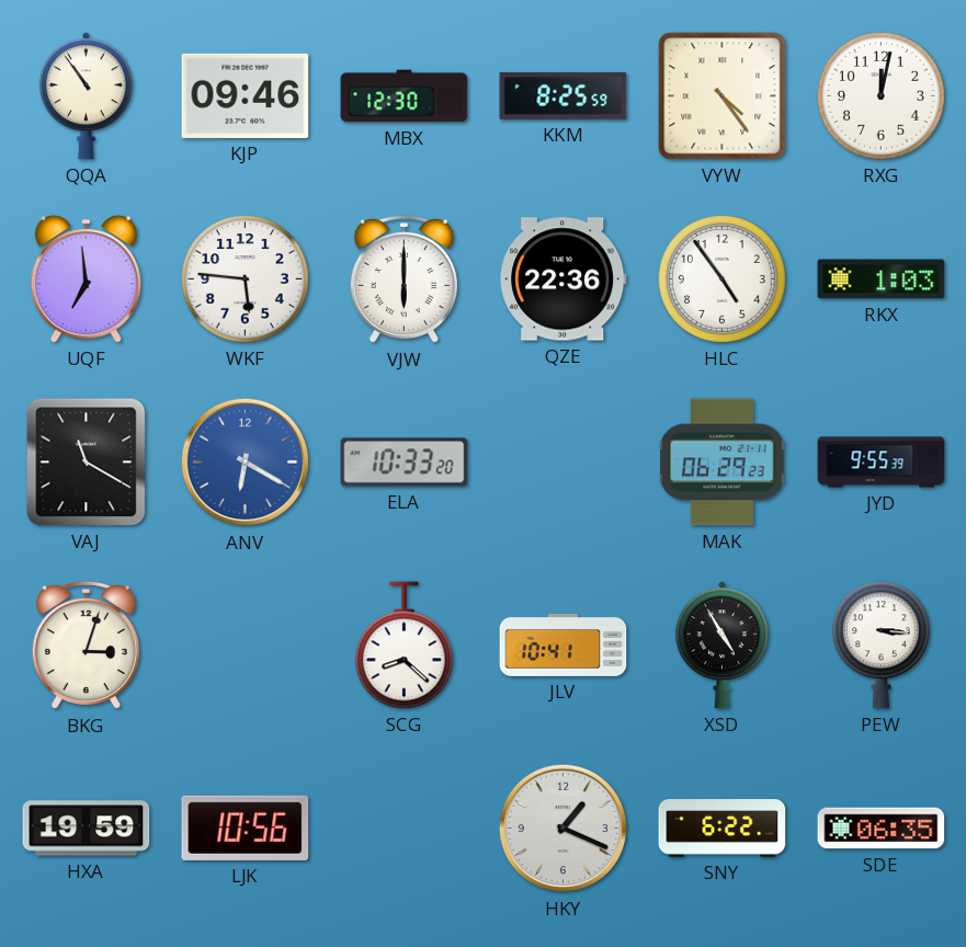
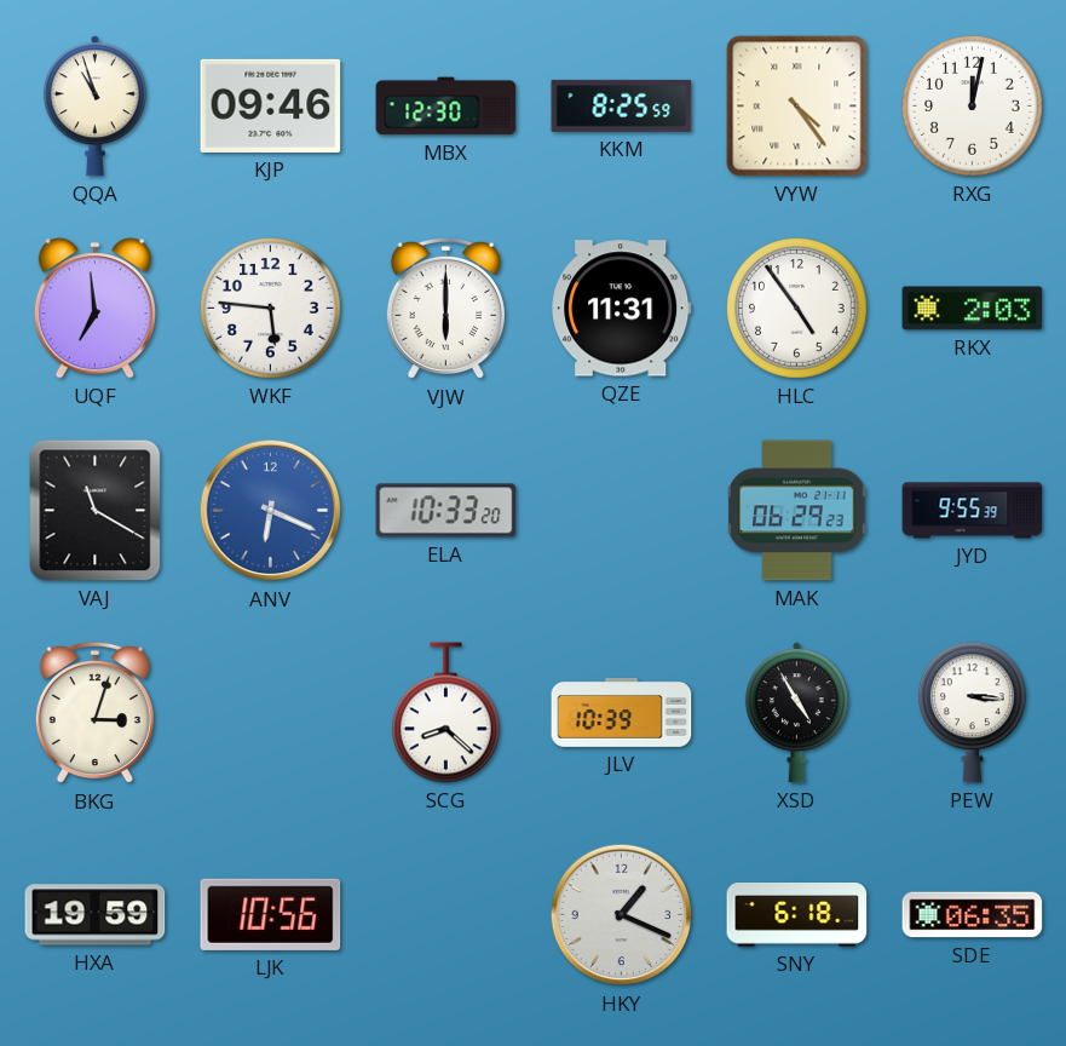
QQA: 10:54 -> 10:57
QZE: 22:36 -> 11:31
RKX: 1:03 -> 2:03
ANV: 6:20 -> 6:19
JLV: 10:41 -> 10:39
SNY: 6:22 -> 6:18
